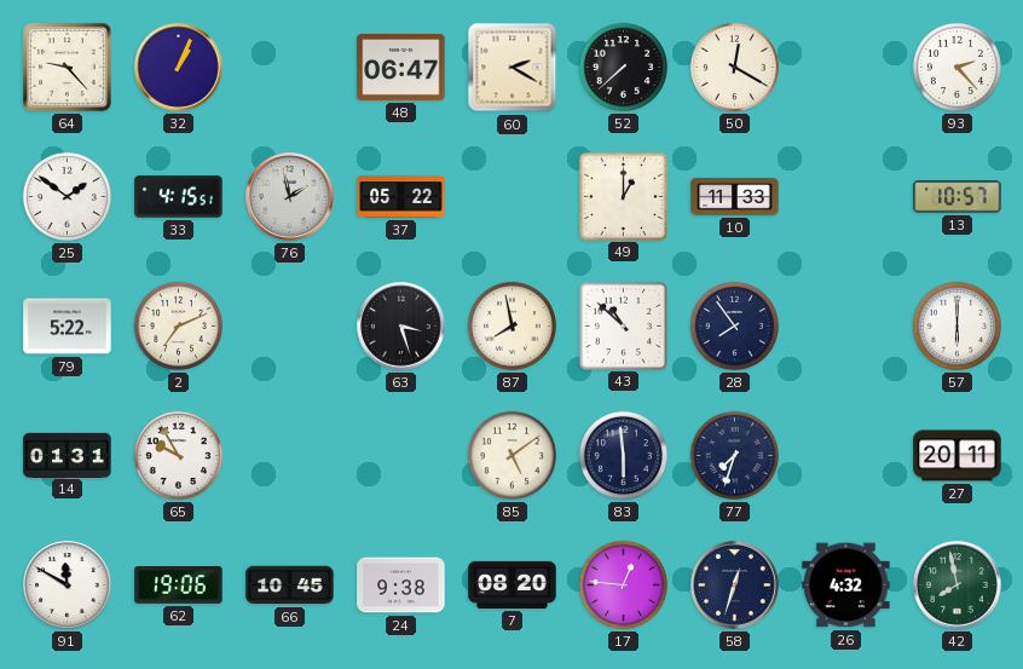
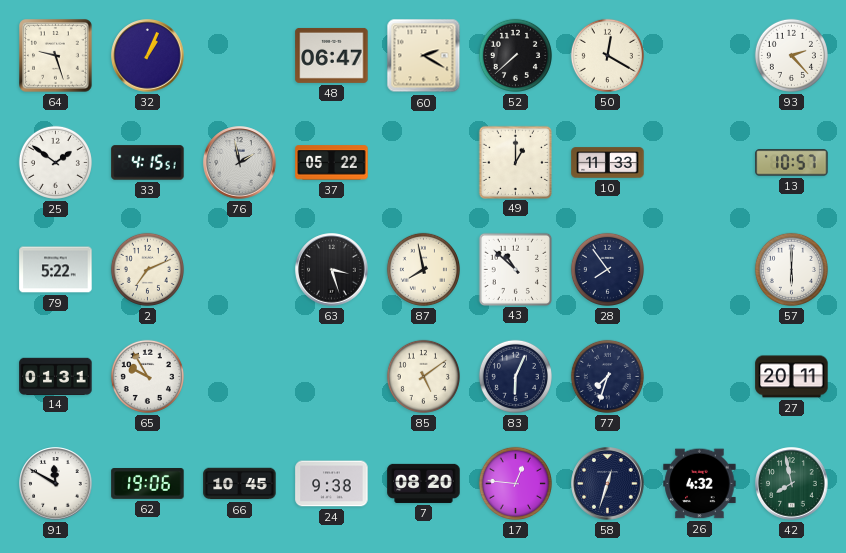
64: 9:23 -> 9:27
83: 5:59 -> 6:04
